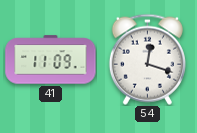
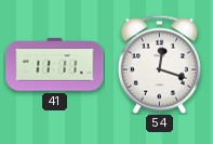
41: 11:09 -> 11:11
